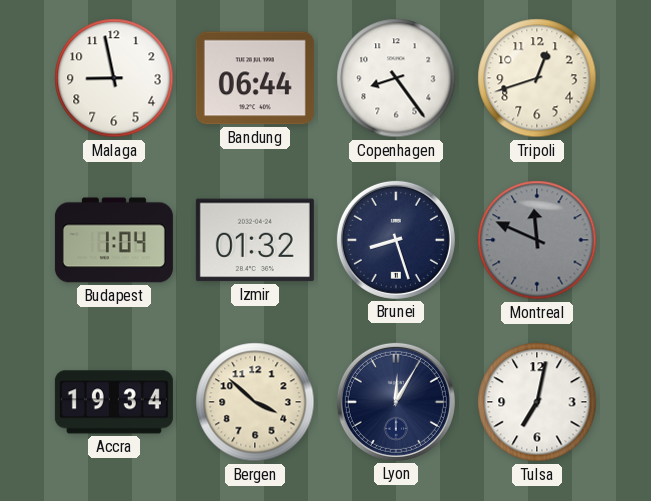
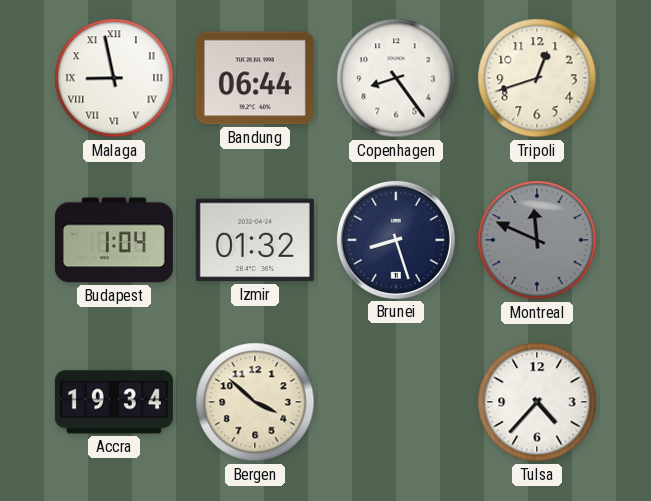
Malaga numerals: Arabic -> Roman
Lyon: 12:05 -> none
Tulsa: 7:02 -> 4:37
